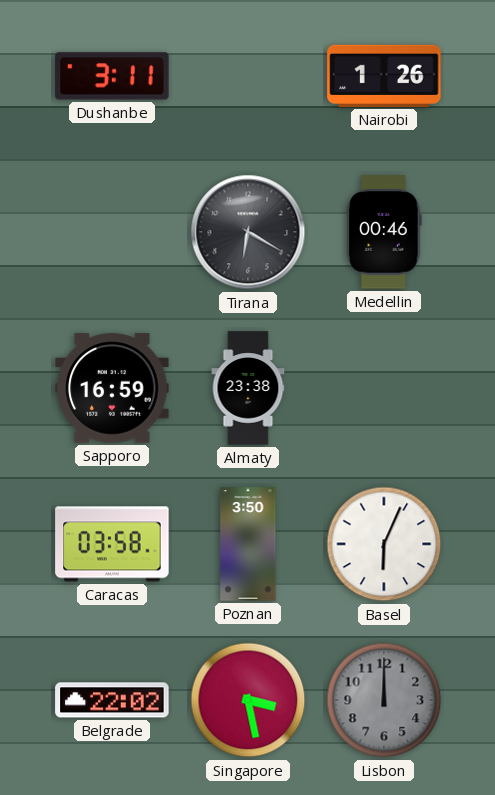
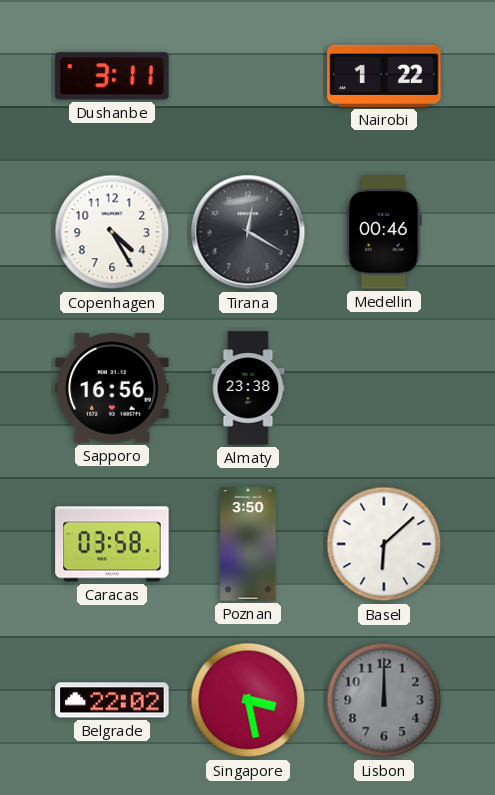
Nairobi: 1:26 -> 1:22
Copenhagen: none -> 4:25
Tirana: 6:20 -> 12:20
Sapporo: 16:59 -> 16:56
Basel: 6:04 -> 6:08
